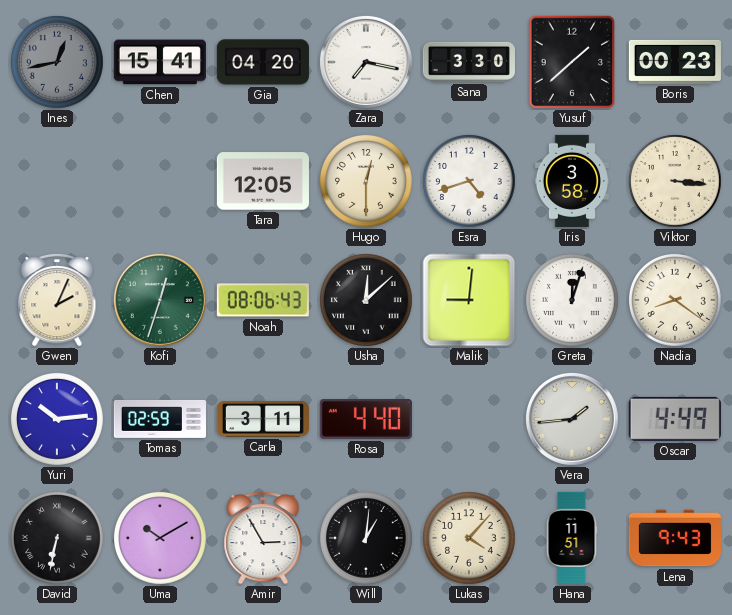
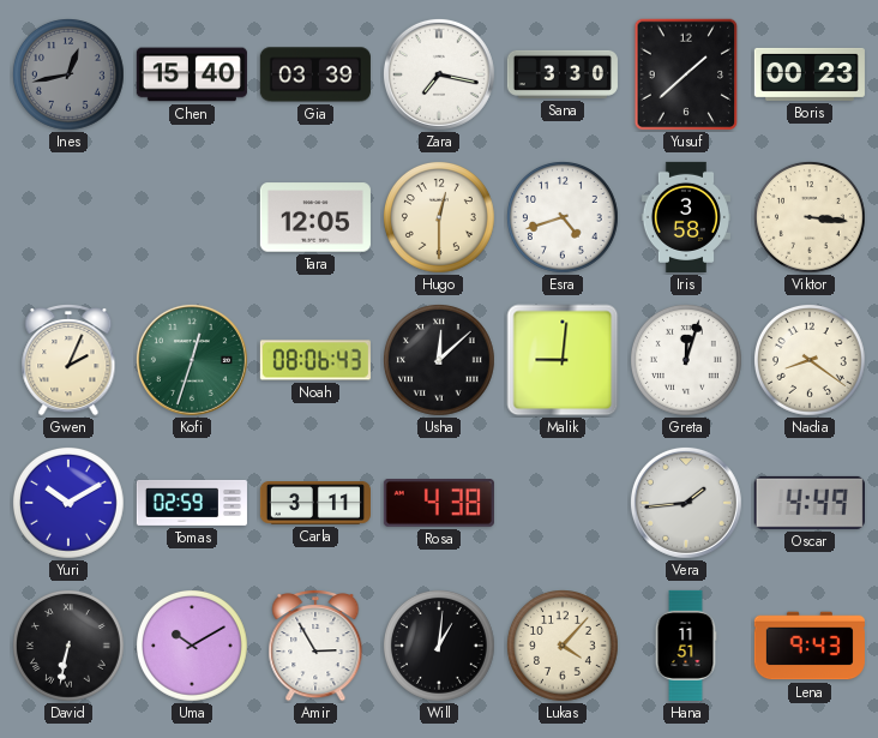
Chen: 15:41 -> 15:40
Gia: 04:20 -> 03:39
Yuri: 10:14 -> 10:10
Rosa: 4:40 -> 4:38
